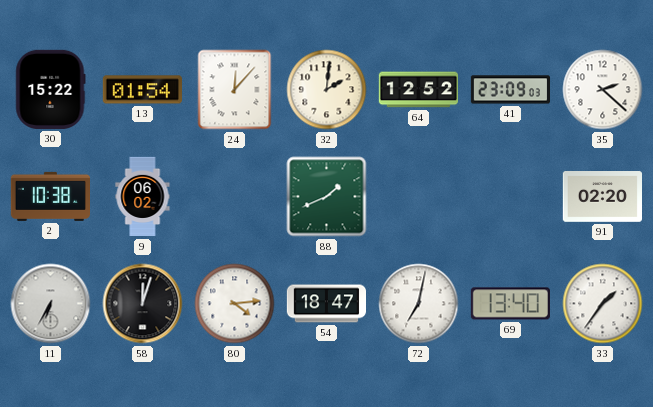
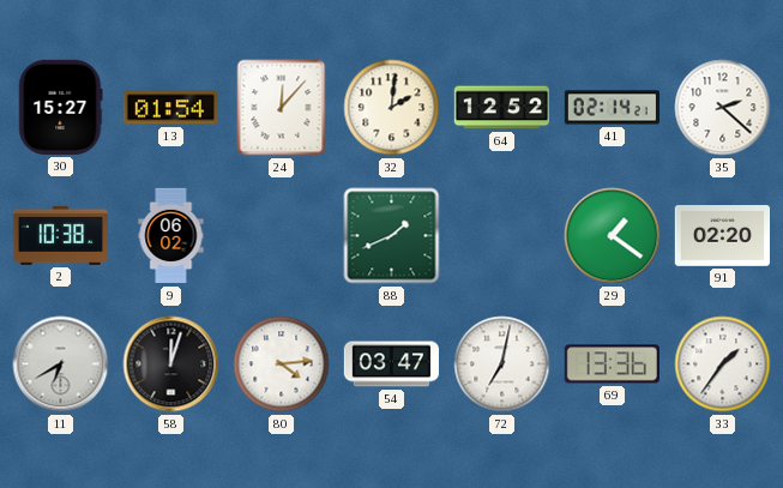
30: 15:22 -> 15:27
41: 23:09 -> 02:14
29: none -> 1:21
11: 6:35 -> 6:40
54: 18:47 -> 03:47
69: 13:40 -> 13:36
